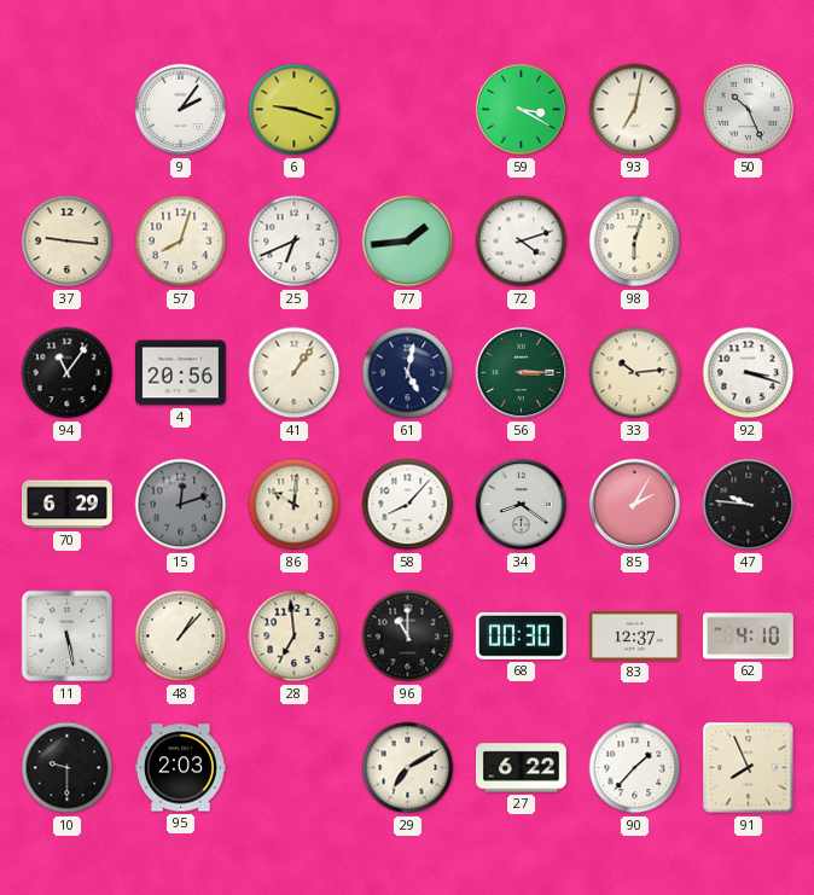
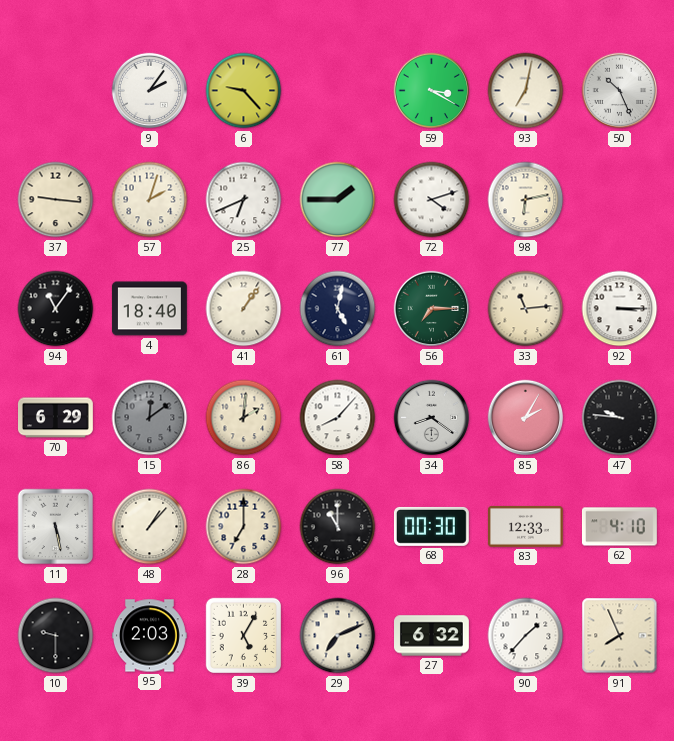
6: 9:18 -> 9:23
57: 8:03 -> 2:03
77: 1:44 -> 1:45
98: 6:03 -> 6:13
4: 20:56 -> 18:40
56: 3:15 -> 7:15
33: 10:14 -> 11:14
92: 3:18 -> 3:15
15: 12:12 -> 12:09
86: 10:01 -> 2:01
28: 6:59 -> 7:00
83: 12:37 -> 12:33
39: none -> 5:05
29: 7:10 -> 7:11
27: 6:22 -> 6:32
